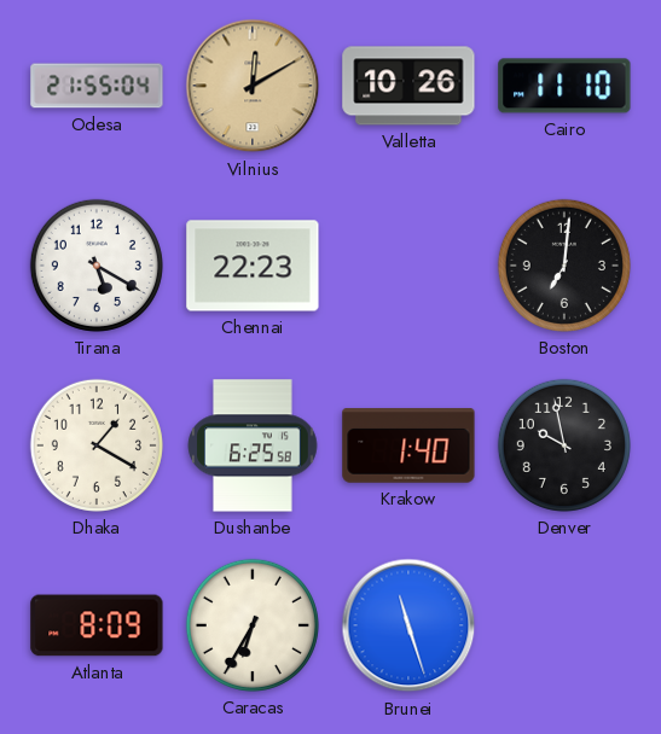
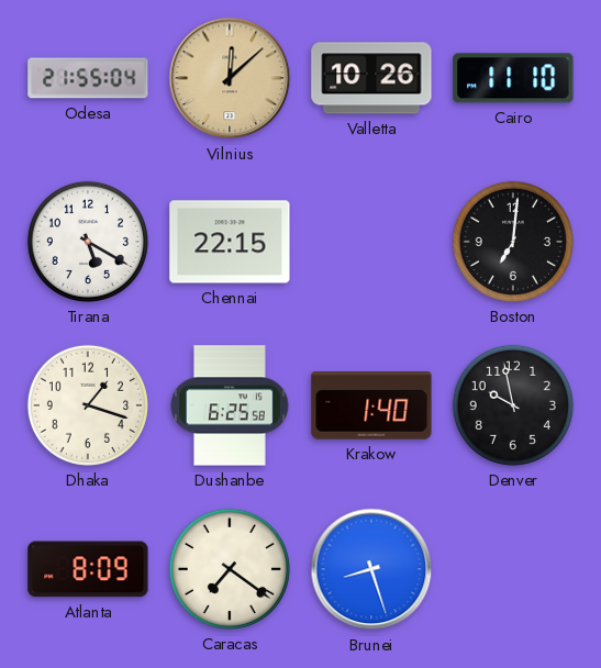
Vilnius: 12:10 -> 12:08
Chennai: 22:23 -> 22:15
Dhaka: 1:20 -> 1:18
Caracas: 6:35 -> 7:21
Brunei: 11:27 -> 8:27
